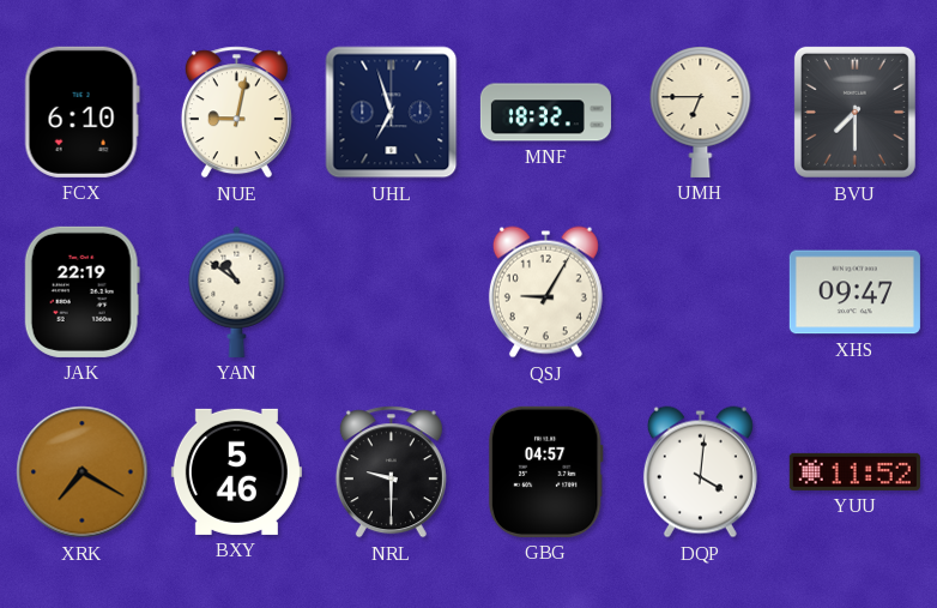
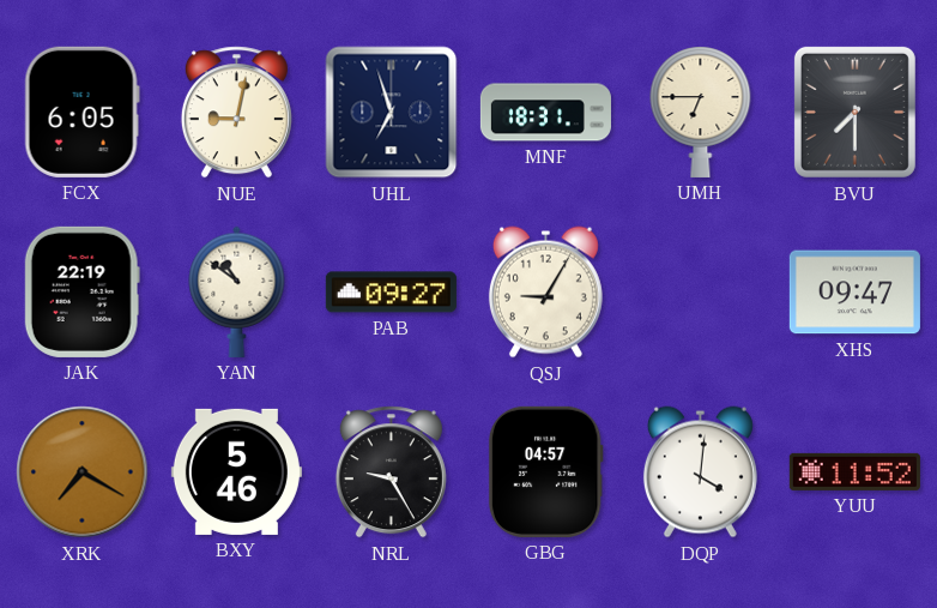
FCX: 6:10 -> 6:05
MNF: 18:32 -> 18:31
PAB: none -> 09:27
NRL: 9:30 -> 9:25
